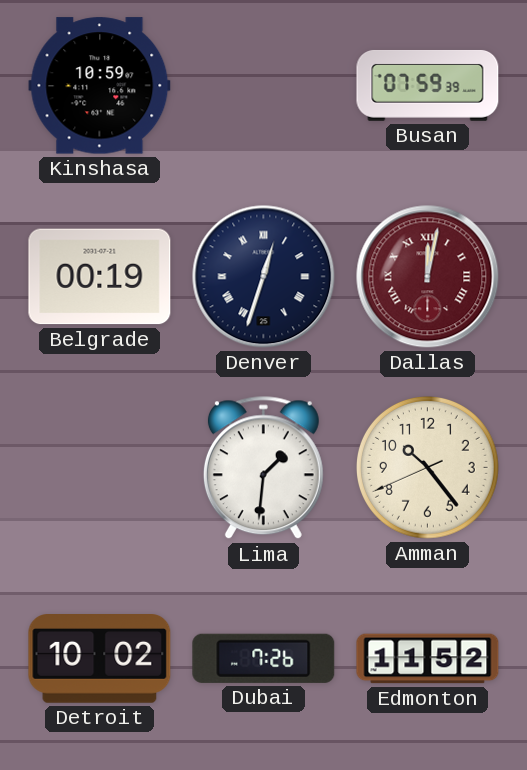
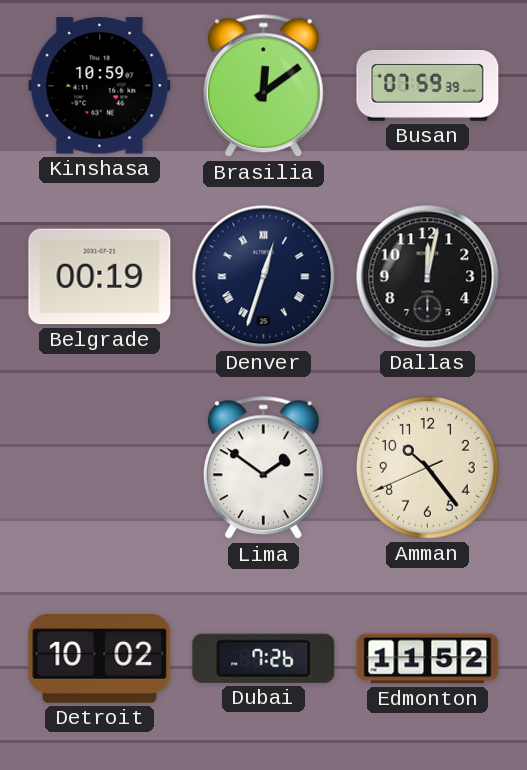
Brasilia: none -> 12:09
Dallas dial: burgundy -> black
Dallas numerals: Roman -> Arabic
Lima: 1:31 -> 1:51
